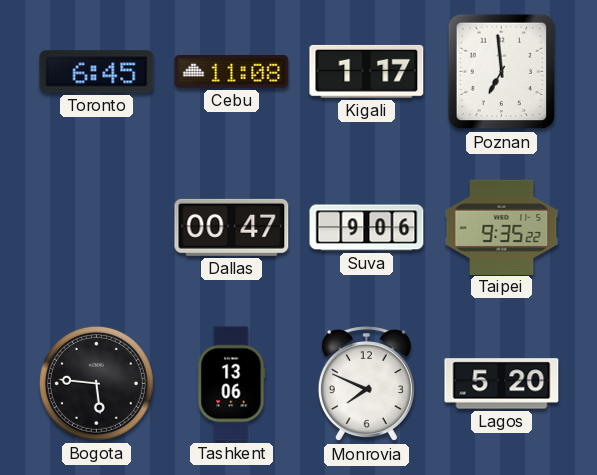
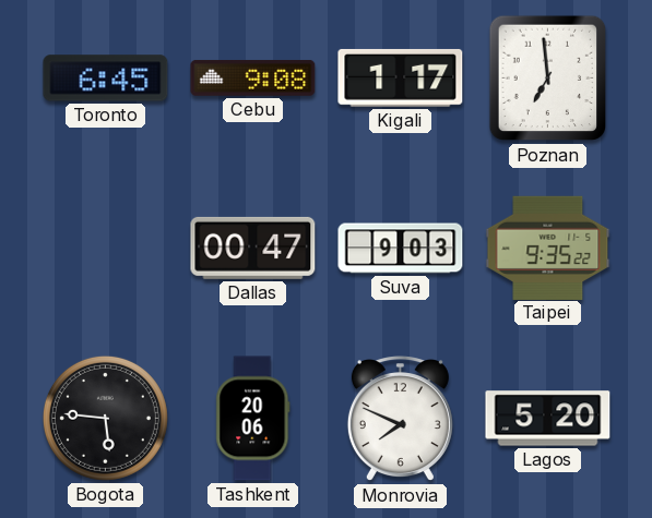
Cebu: 11:08 -> 9:08
Suva: 9:06 -> 9:03
Tashkent: 13:06 -> 20:06
